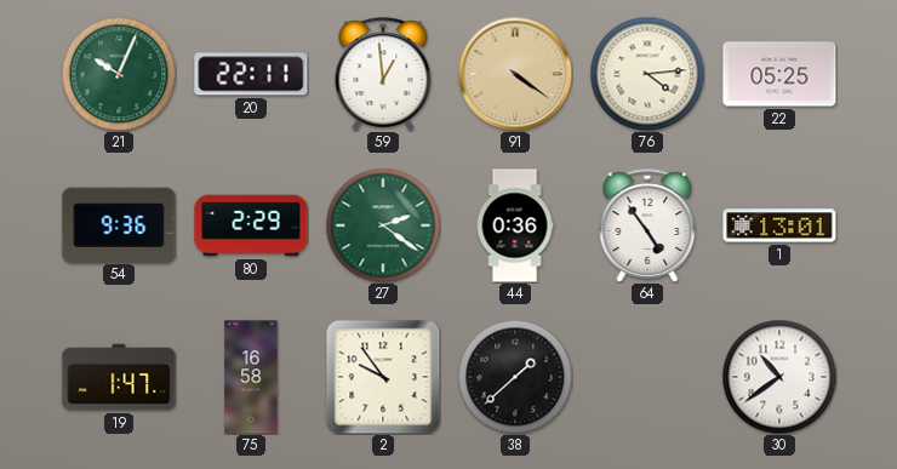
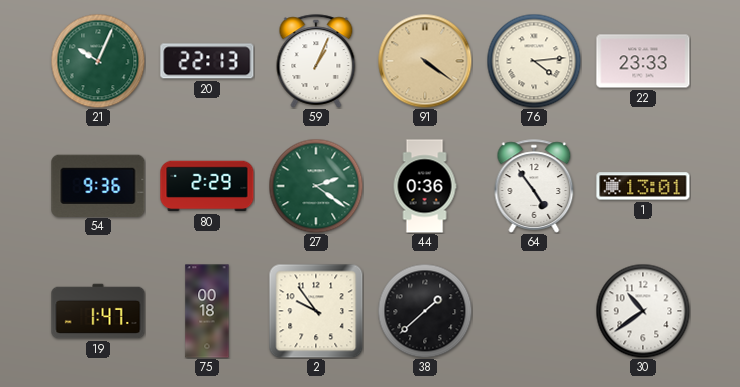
20: 22:11 -> 22:13
59: 12:59 -> 1:04
22: 05:25 -> 23:33
75: 16:58 -> 00:18
